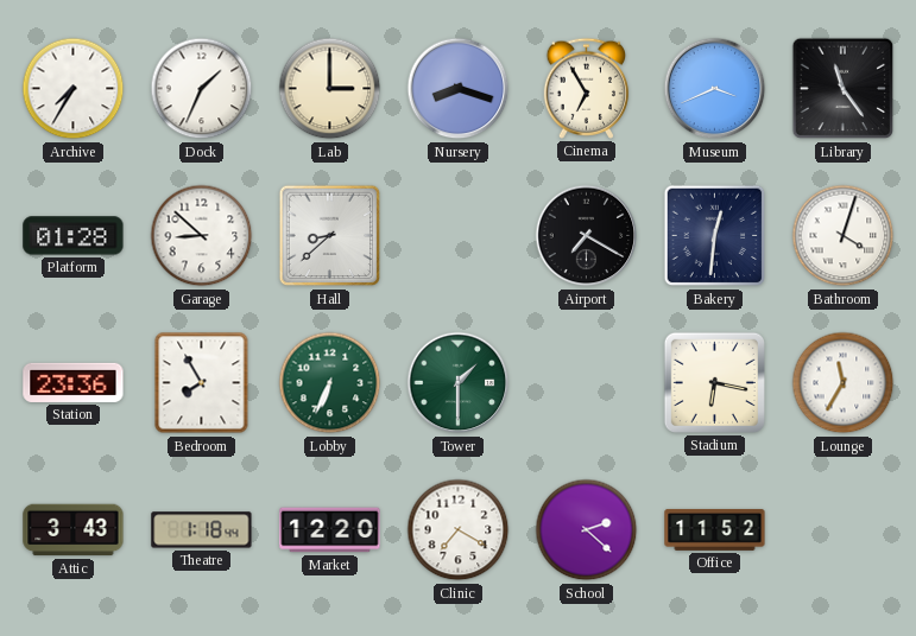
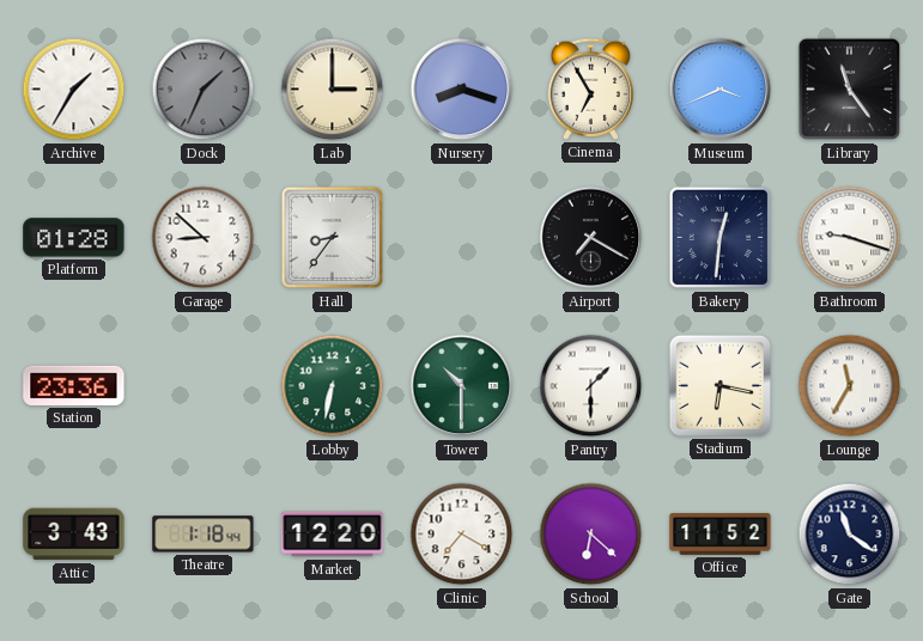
Archive: 7:35 -> 1:35
Dock dial: white -> grey
Hall: 8:38 -> 8:36
Bathroom: 4:03 -> 9:18
Bedroom: 7:55 -> none
Lobby: 6:34 -> 6:32
Tower: 1:30 -> 10:30
Pantry: none -> 1:30
School: 2:22 -> 6:22
Gate: none -> 11:21
